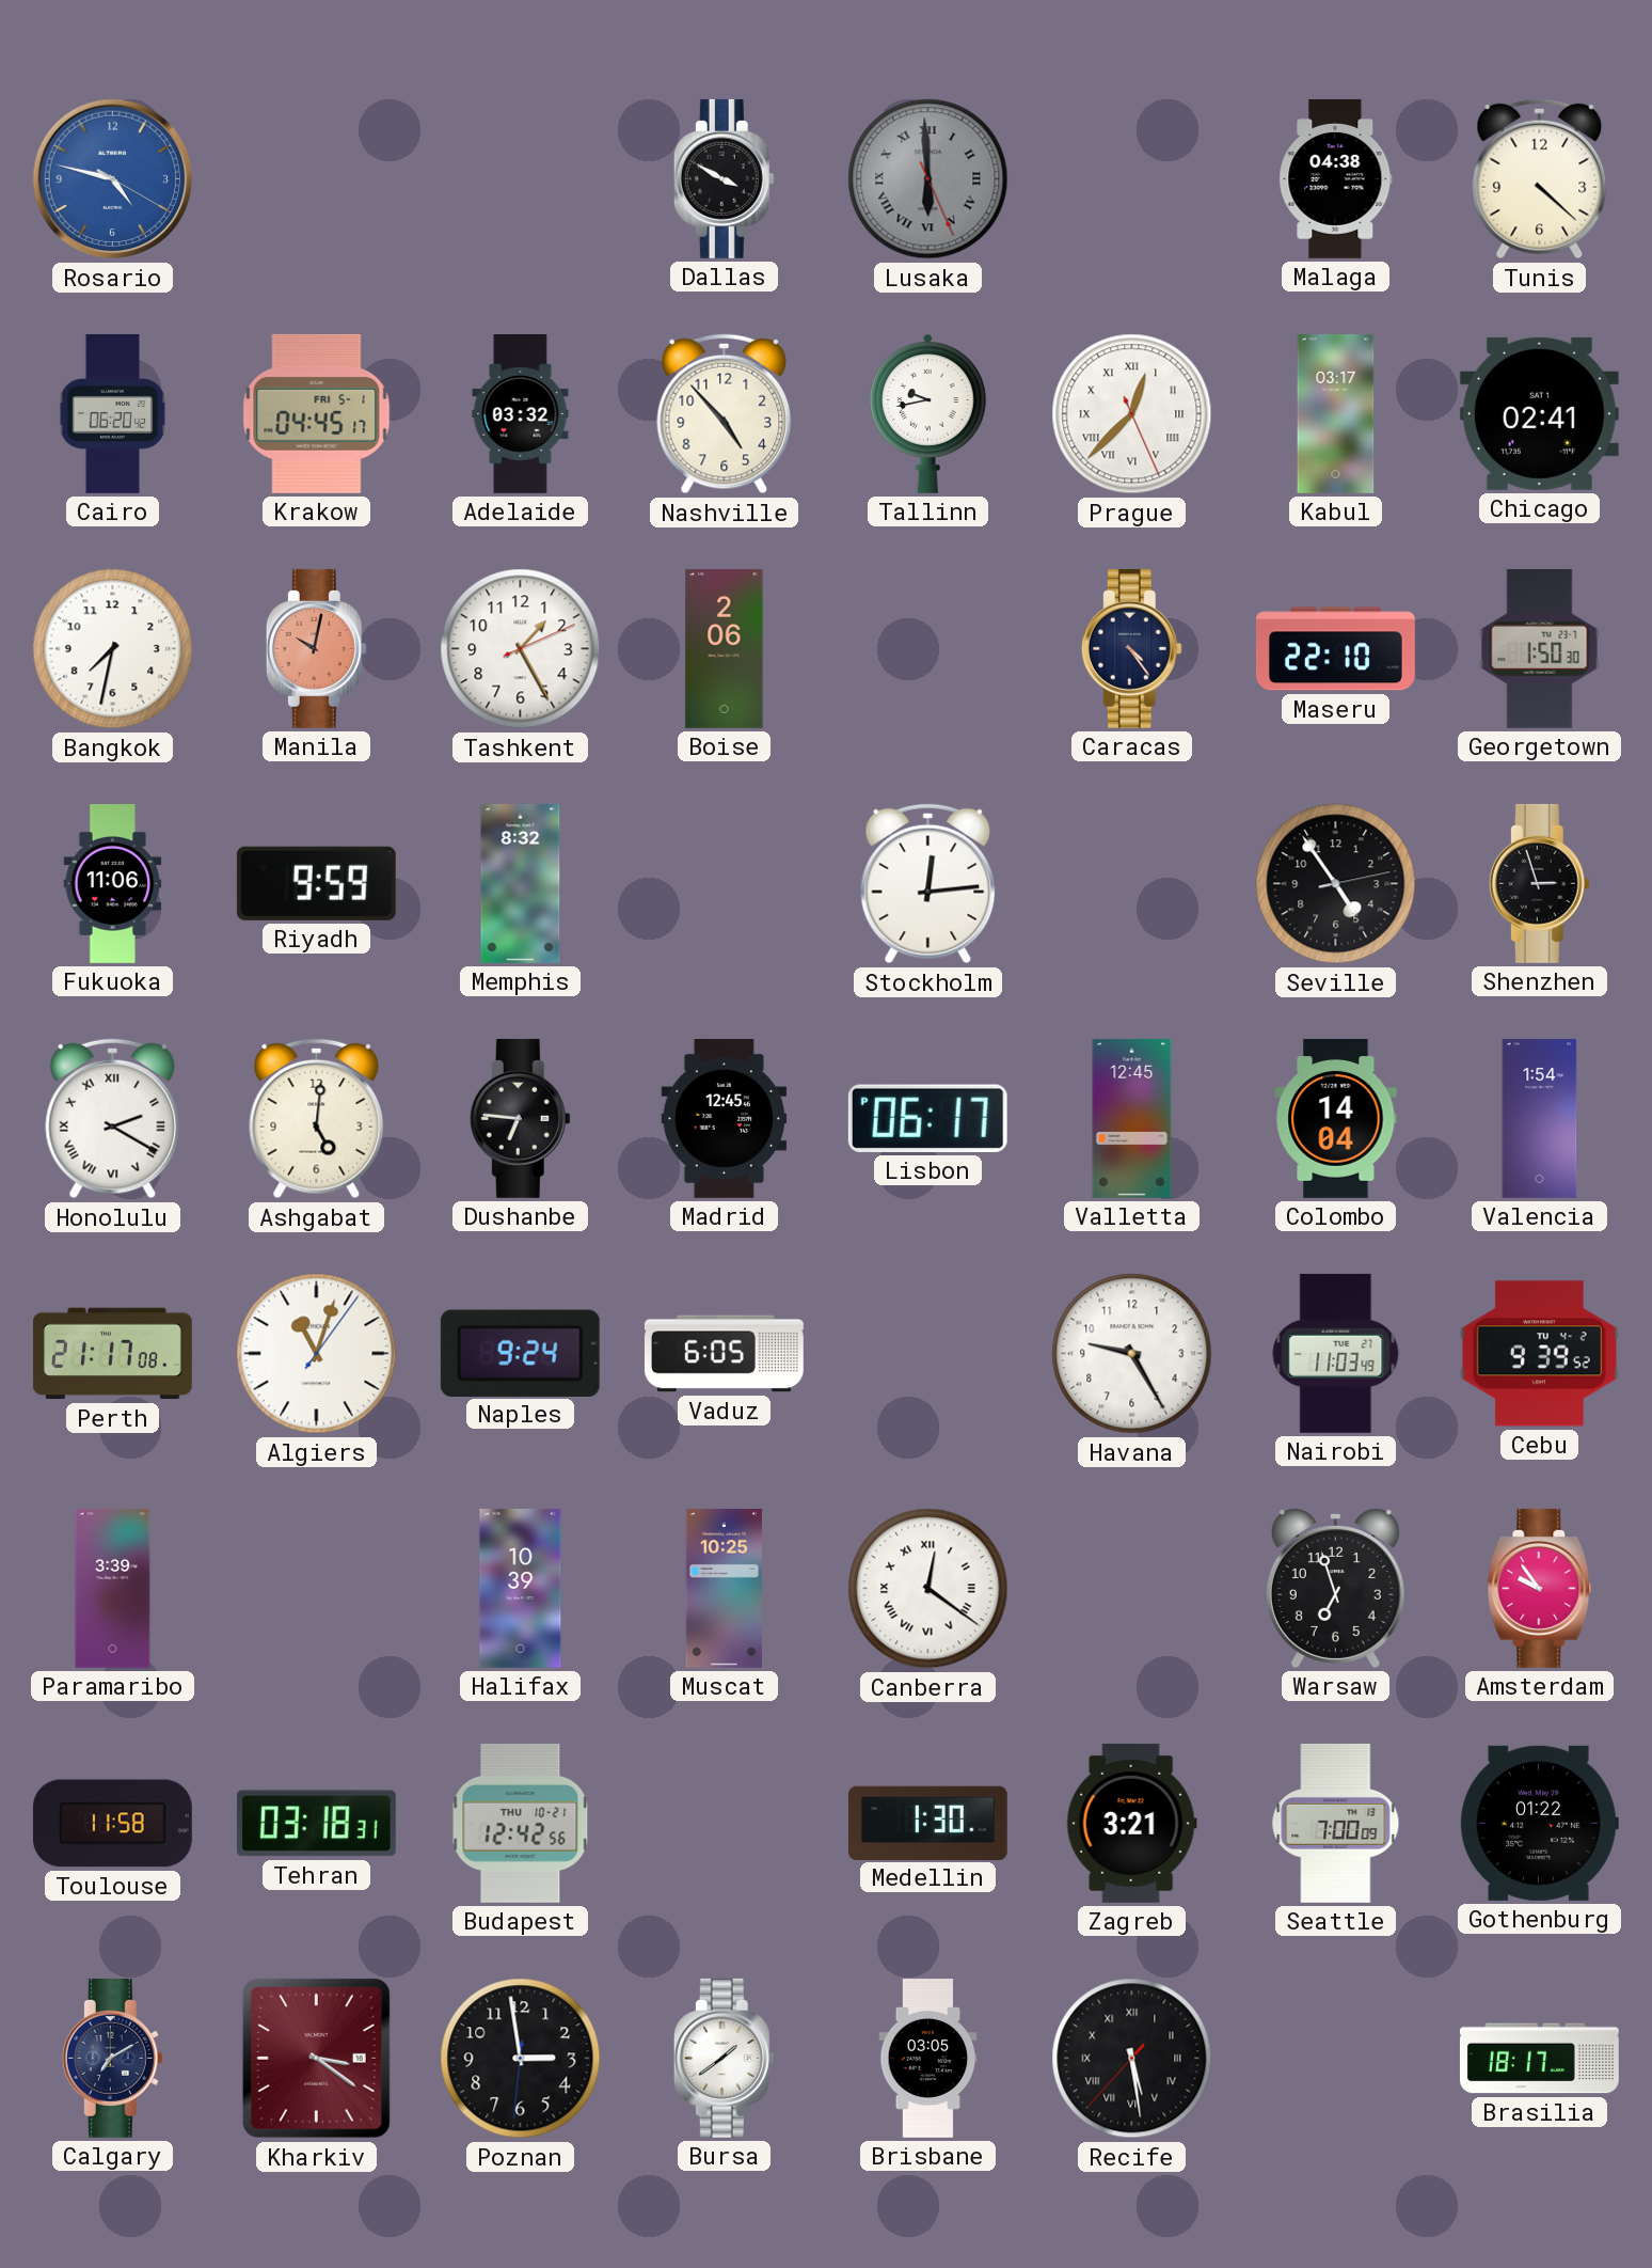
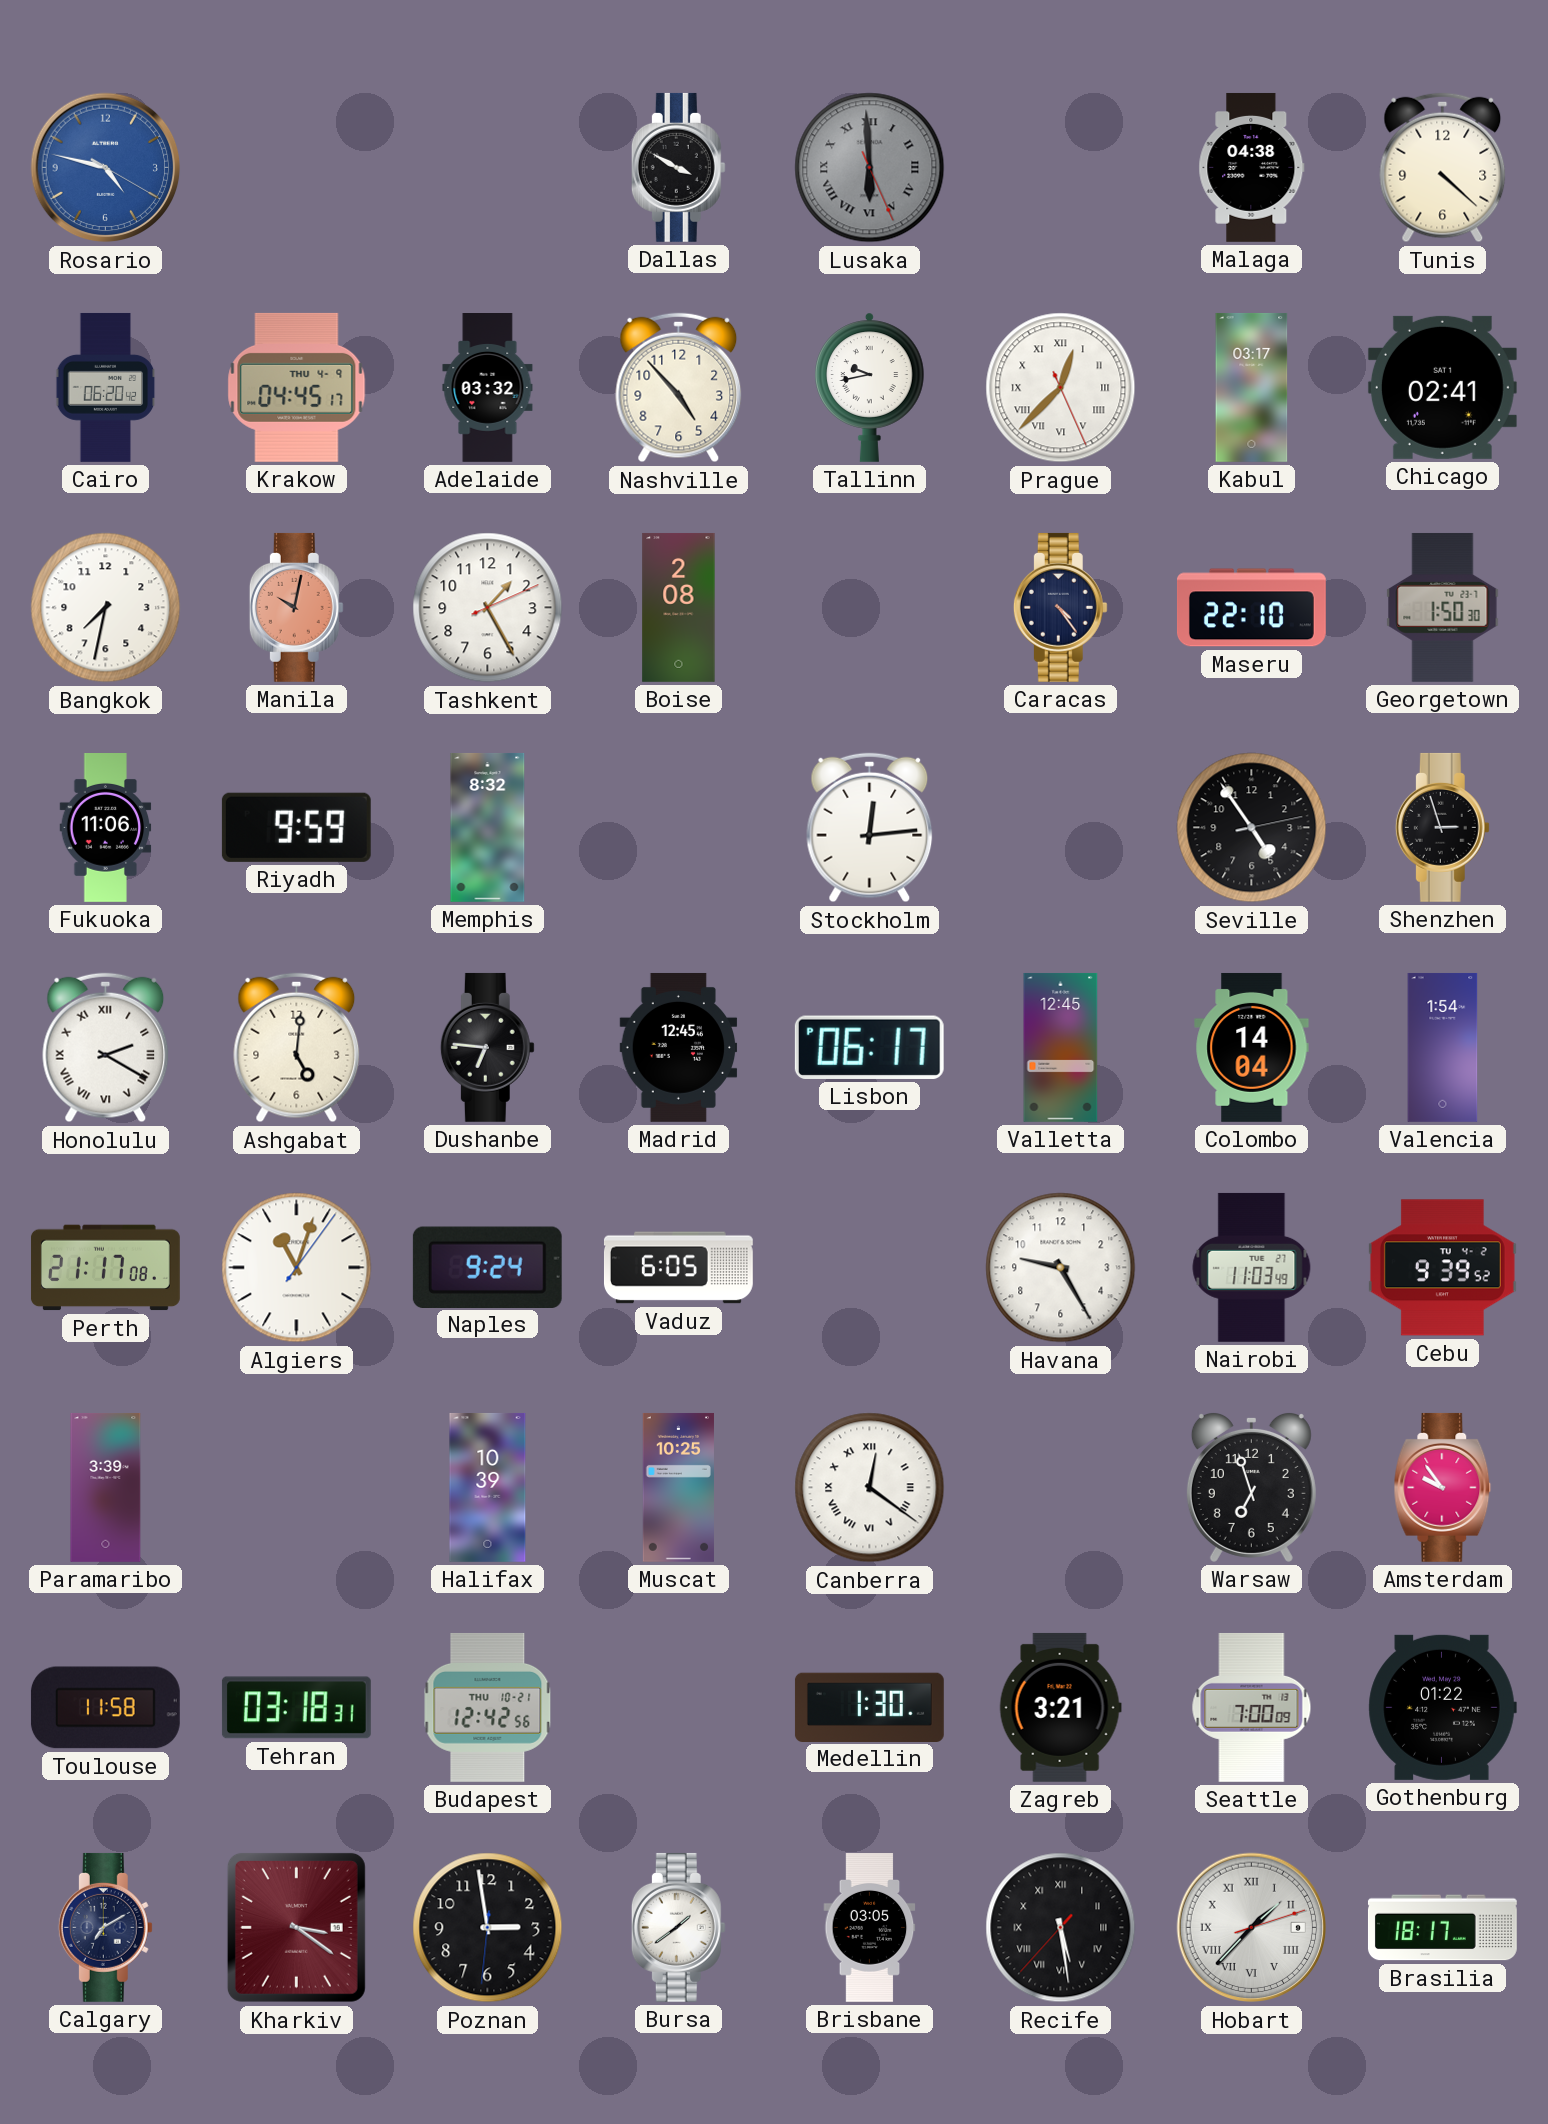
Krakow date: FRI 5-1 -> THU 4-9
Boise: 2:06 -> 2:08
Hobart: none -> 1:37
